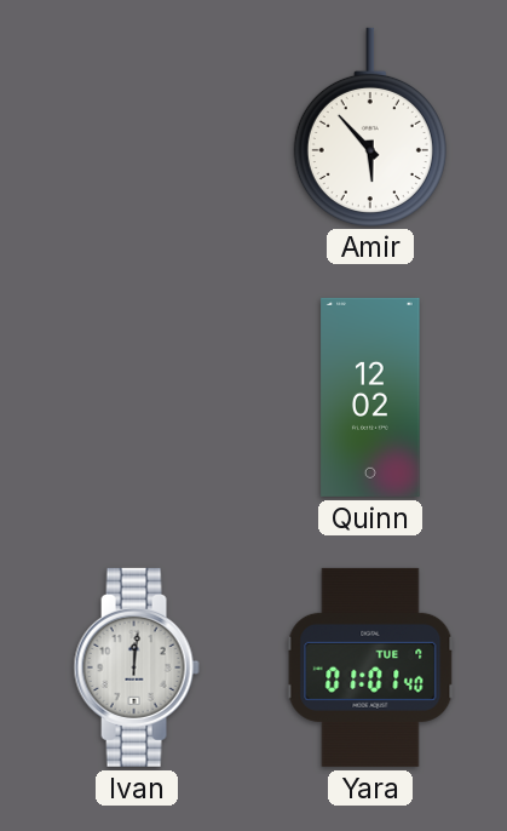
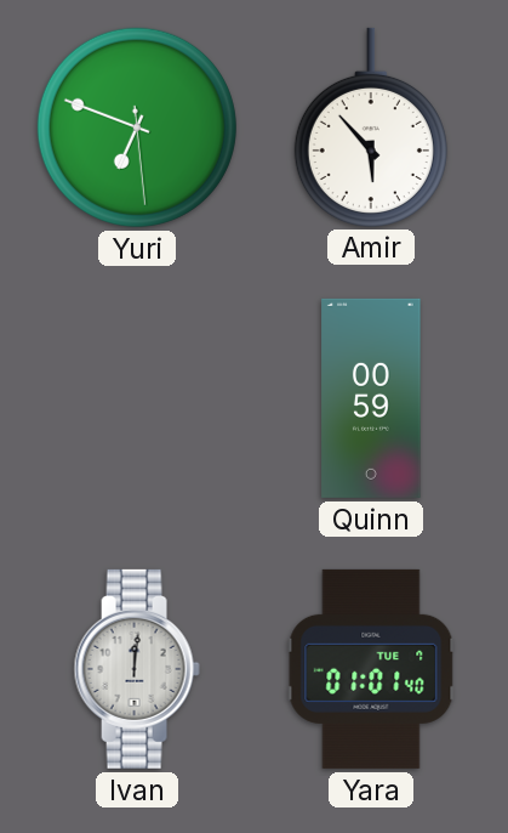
Yuri: none -> 6:48
Quinn: 12:02 -> 00:59
